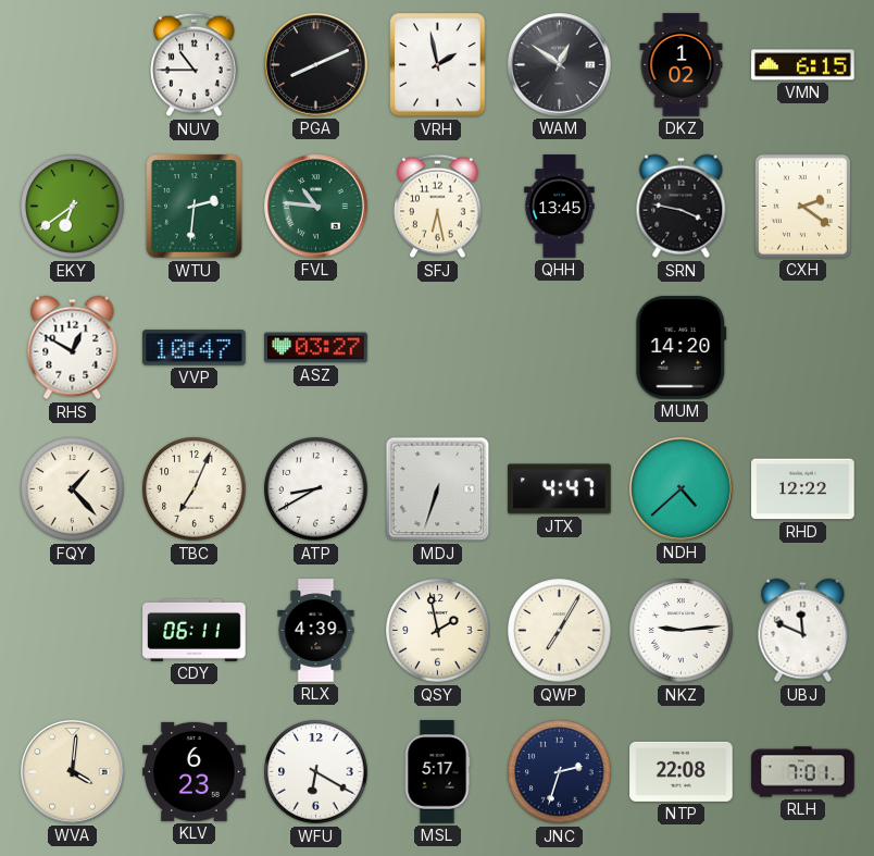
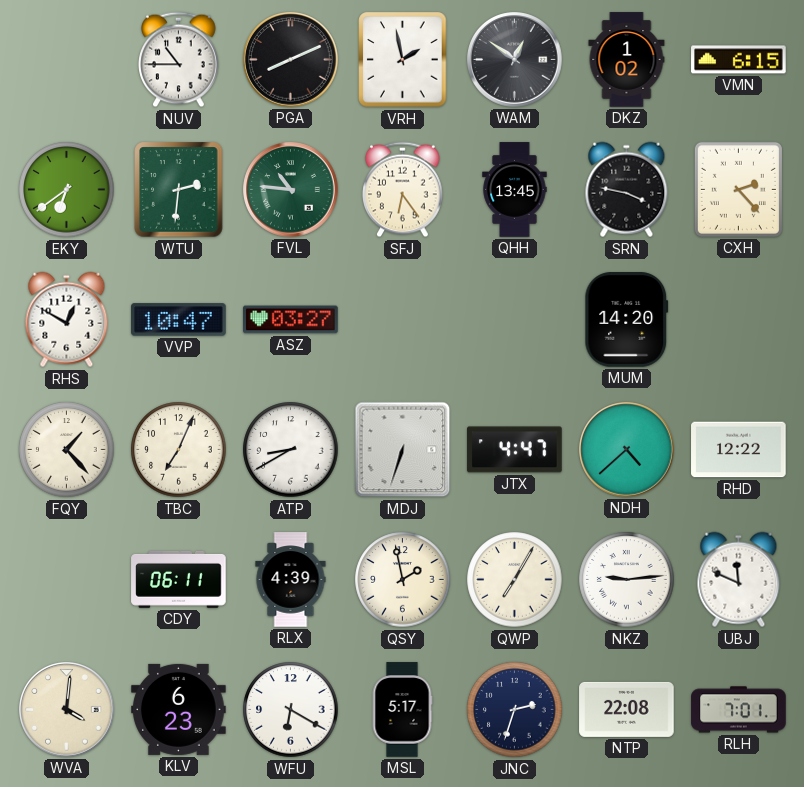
SFJ: 6:28 -> 6:24
CXH: 2:21 -> 2:23
